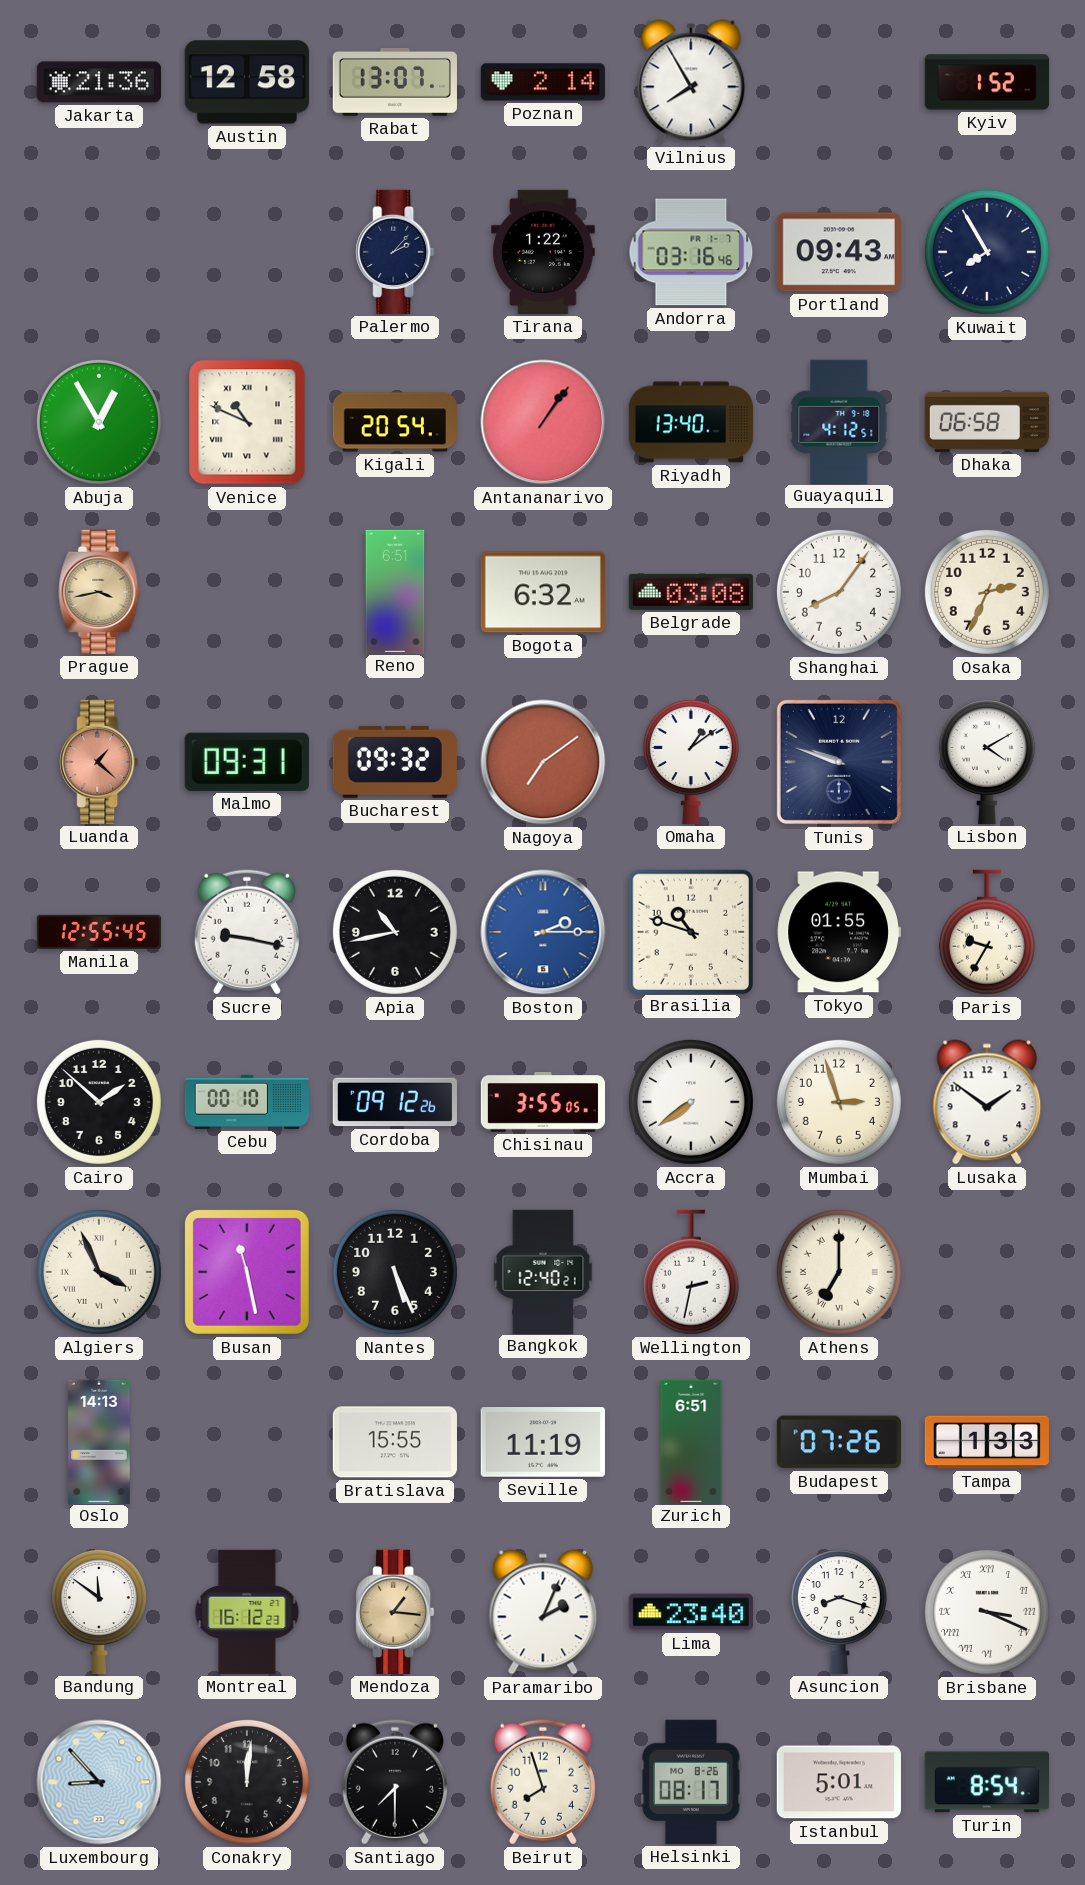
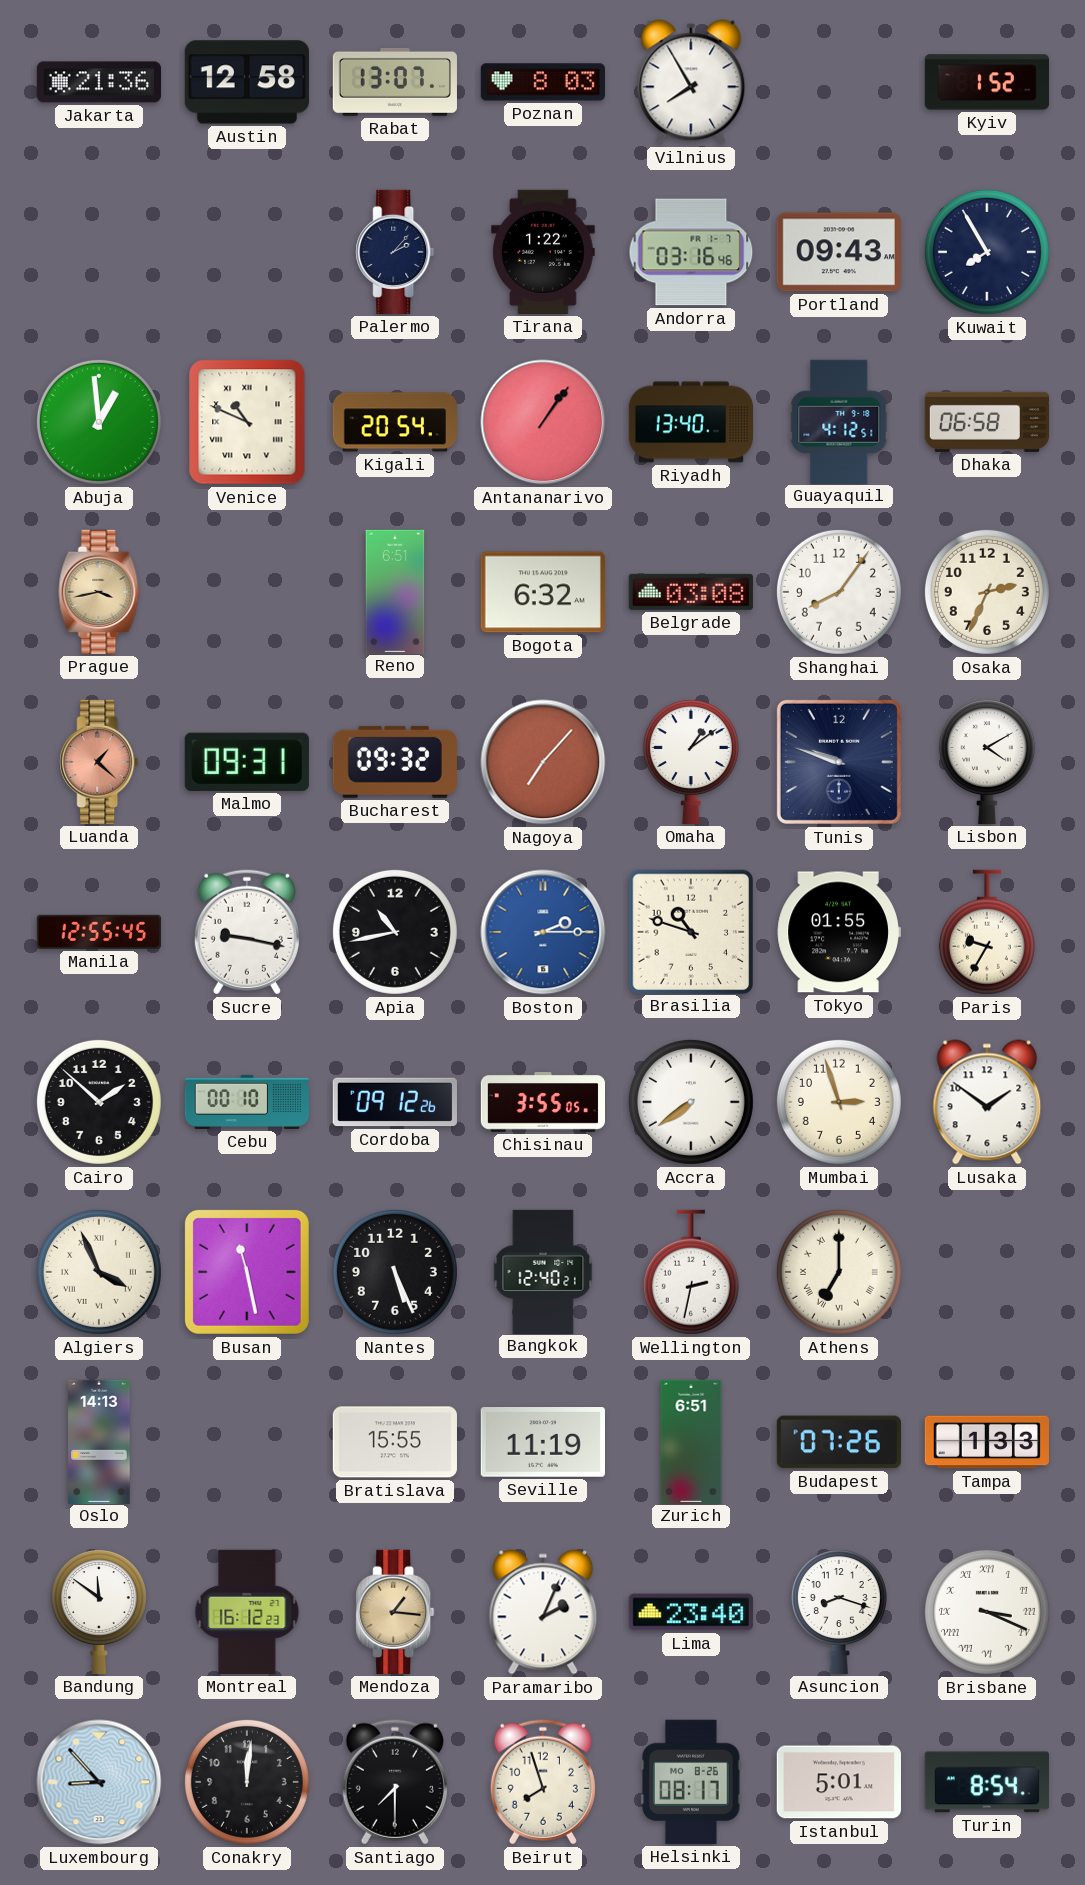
Poznan: 2:14 -> 8:03
Abuja: 12:55 -> 12:59
Nagoya: 7:09 -> 7:07
